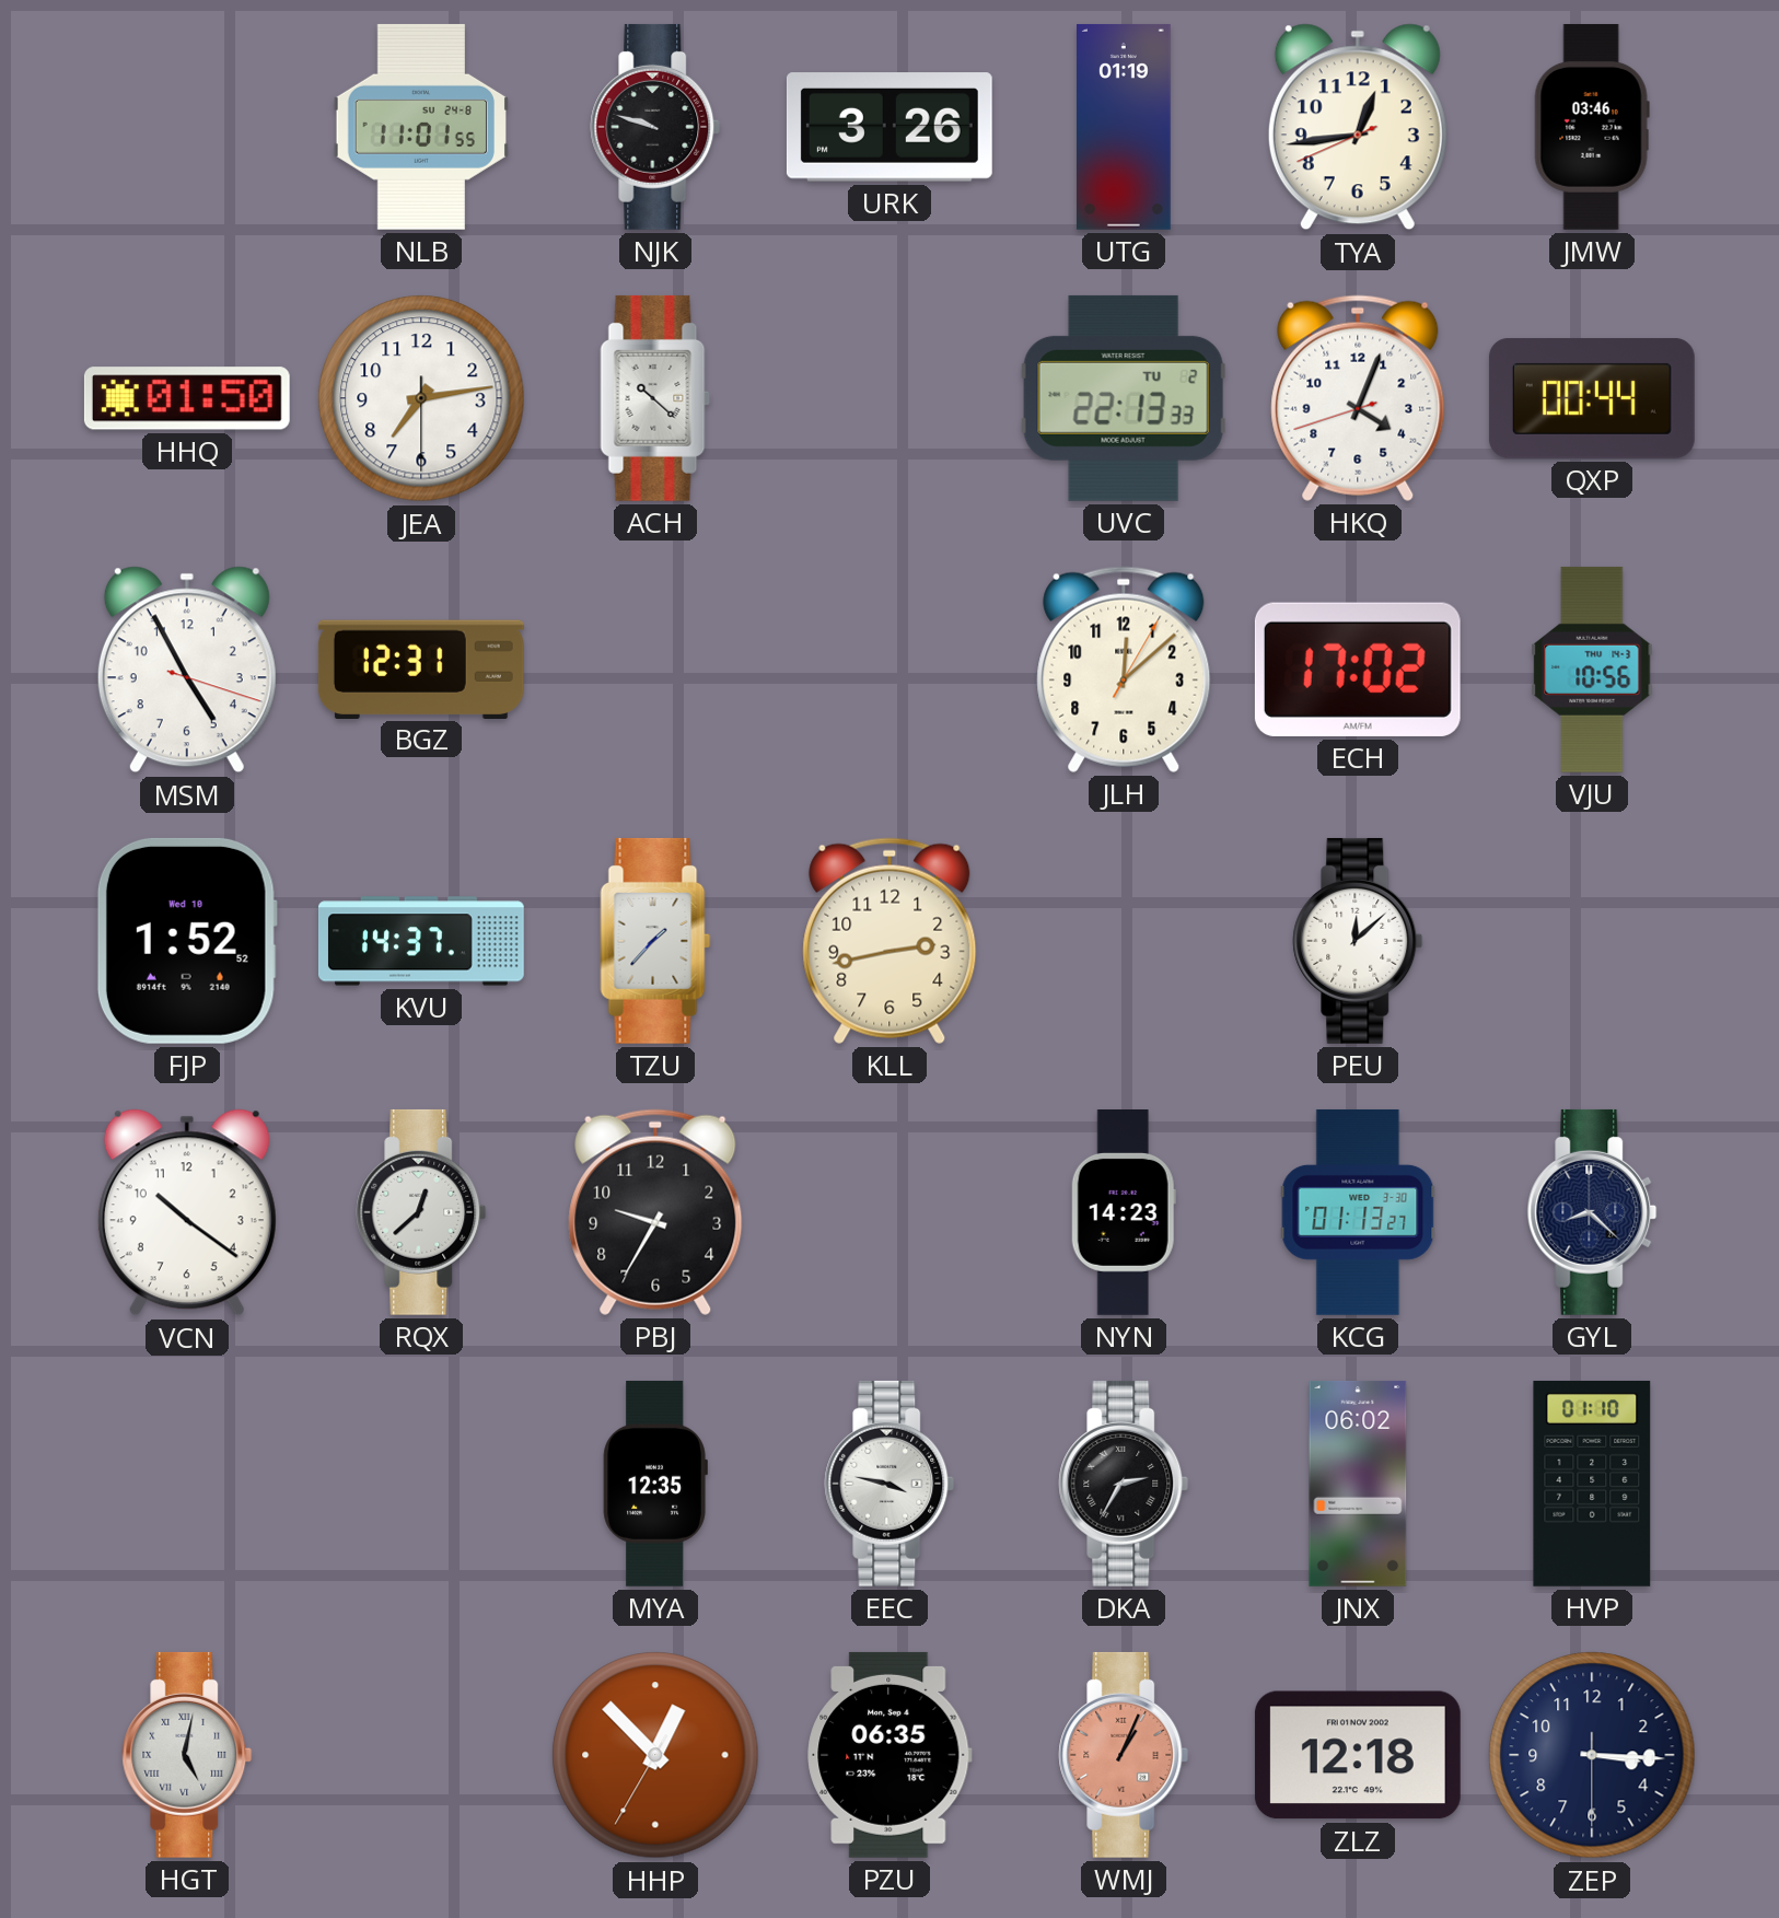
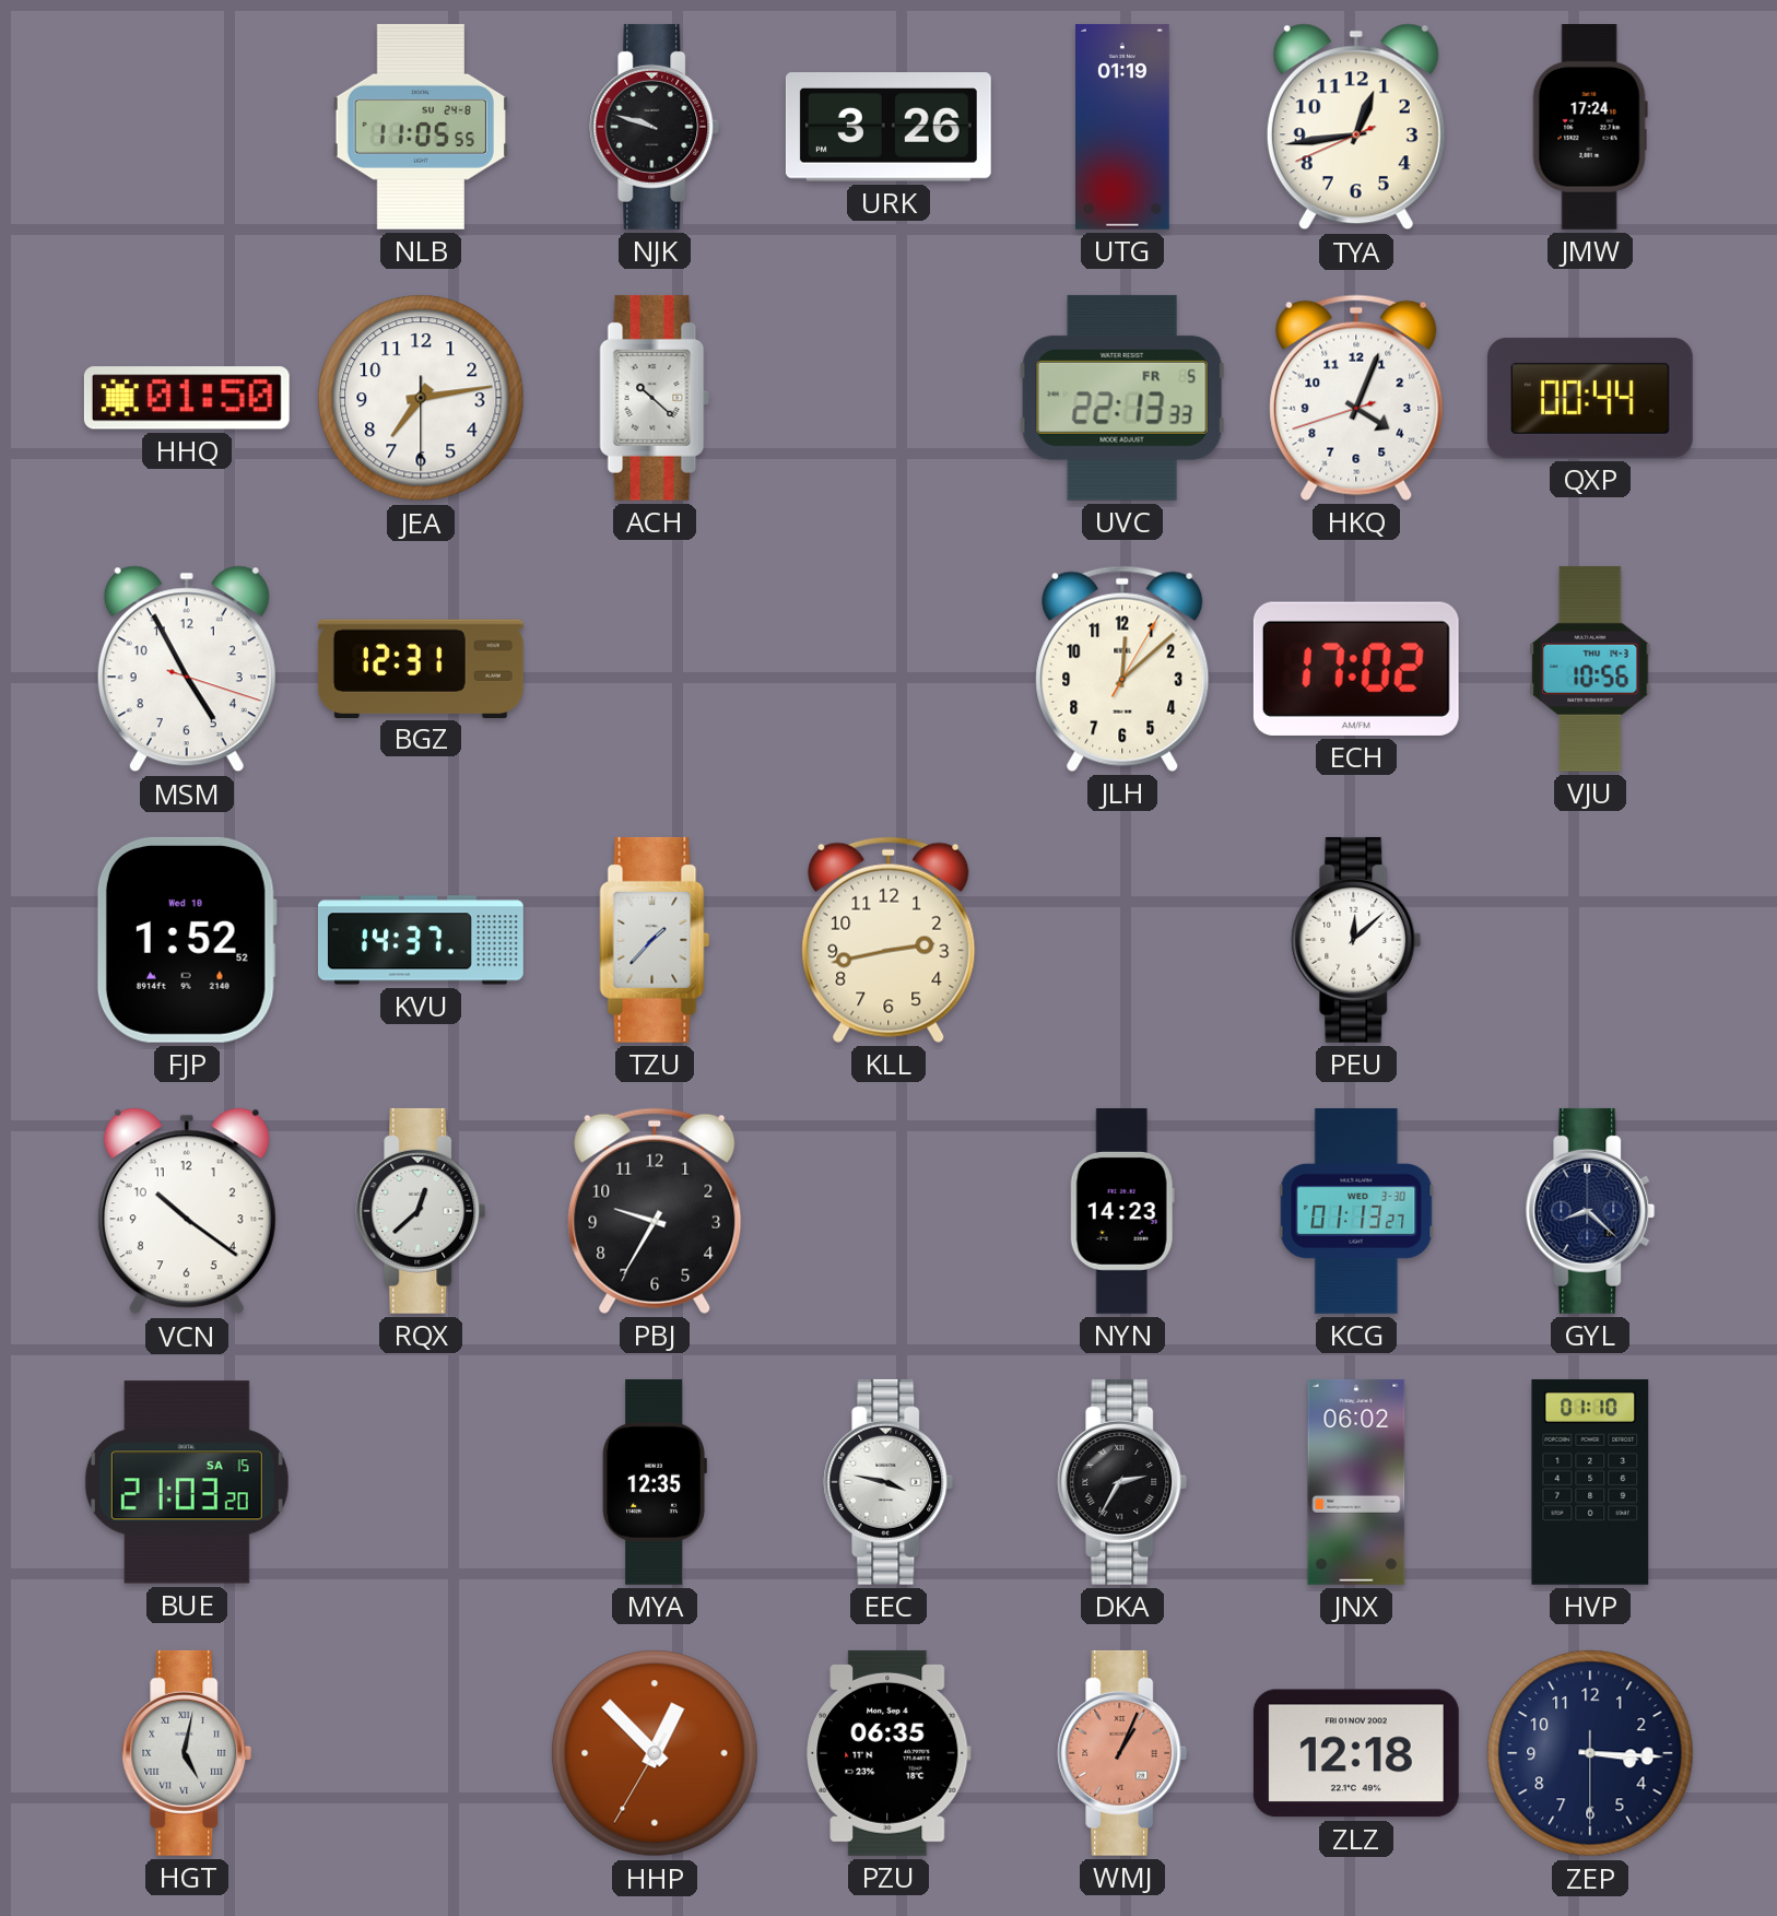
NLB: 11:01 -> 11:05
JMW: 03:46 -> 17:24
UVC date: TU 2 -> FR 5
BUE: none -> 21:03
